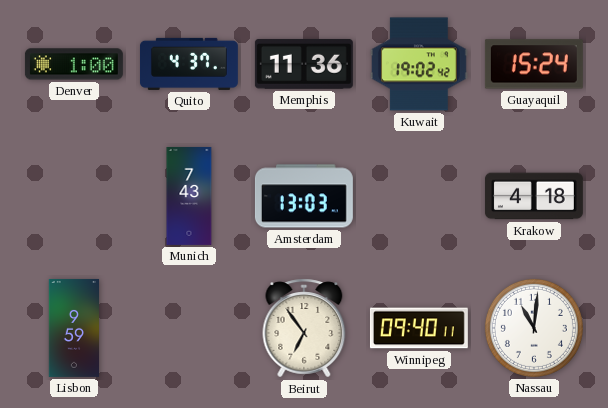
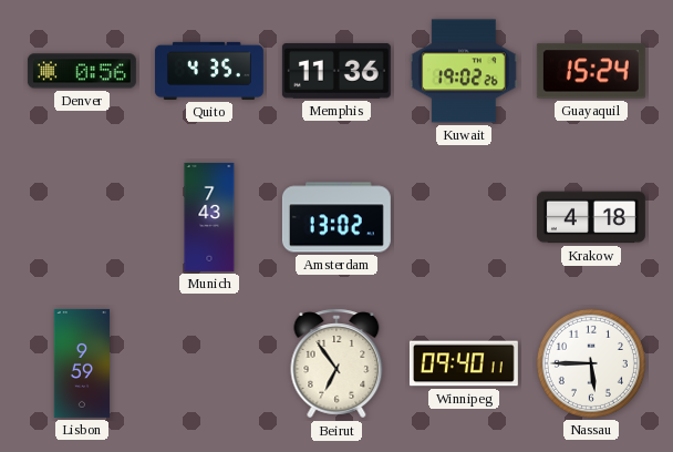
Denver: 1:00 -> 0:56
Quito: 4:37 -> 4:35
Kuwait: 19:02:42 -> 19:02:26
Amsterdam: 13:03 -> 13:02
Nassau: 11:01 -> 5:45
